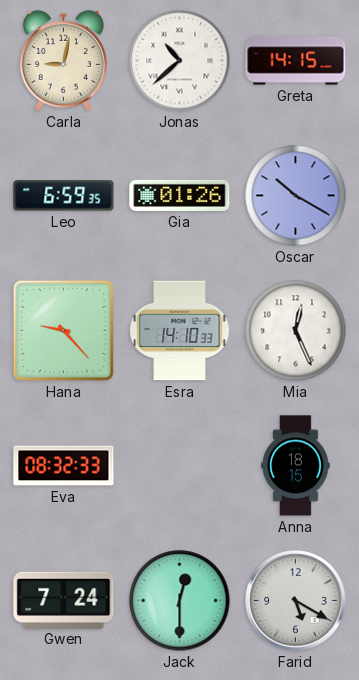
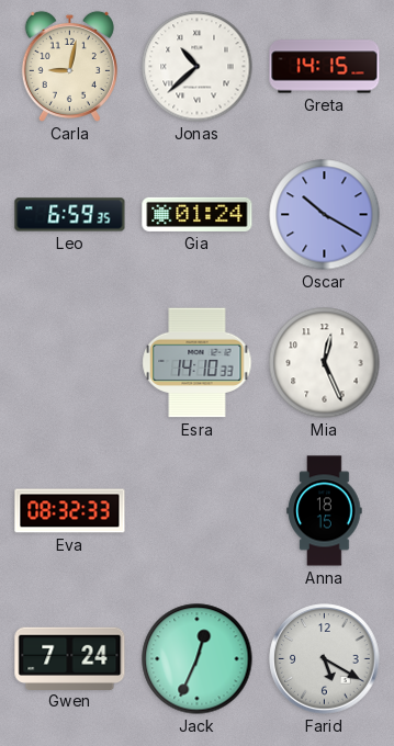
Gia: 01:26 -> 01:24
Hana: 9:23 -> none
Jack: 12:30 -> 12:34
